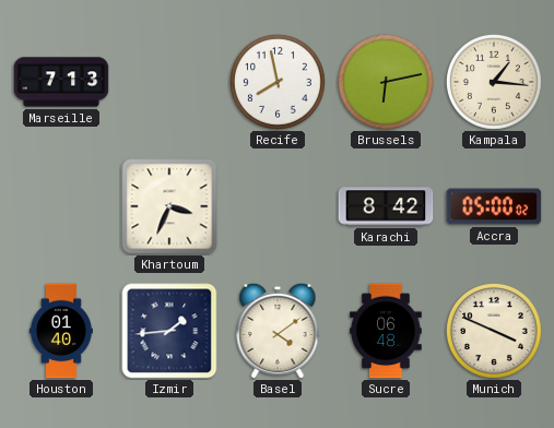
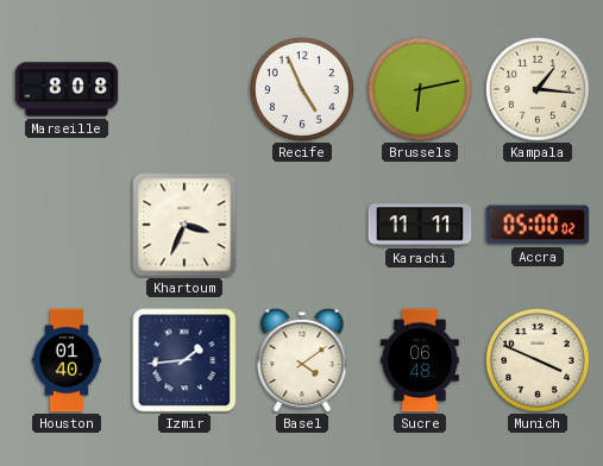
Marseille: 7:13 -> 8:08
Recife: 7:58 -> 4:56
Karachi: 8:42 -> 11:11
